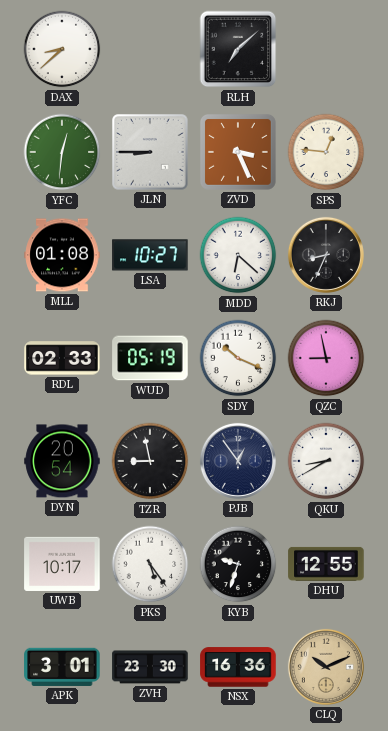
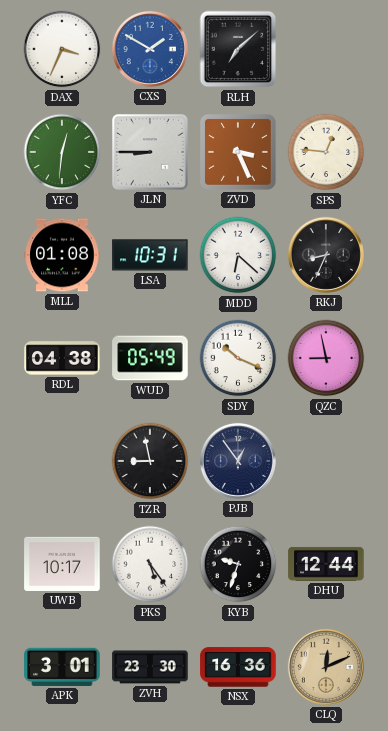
DAX: 8:38 -> 3:34
CXS: none -> 1:50
LSA: 10:27 -> 10:31
RDL: 02:33 -> 04:38
WUD: 05:19 -> 05:49
DYN: 20:54 -> none
QKU: 8:40 -> none
DHU: 12:55 -> 12:44
CLQ: 10:11 -> 12:11
